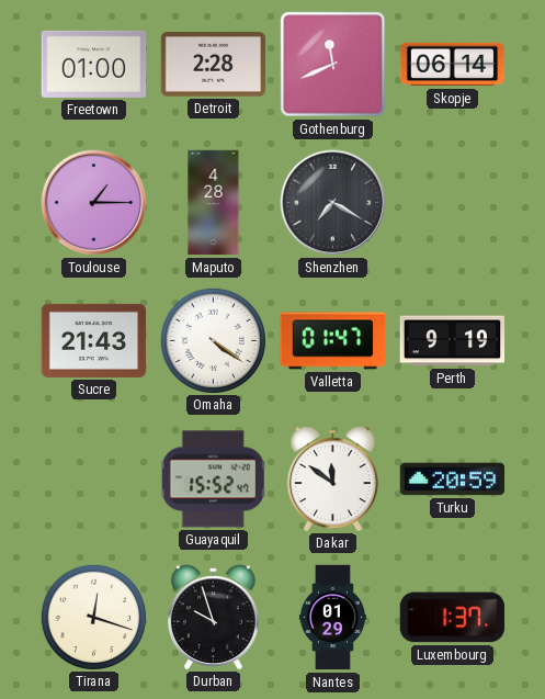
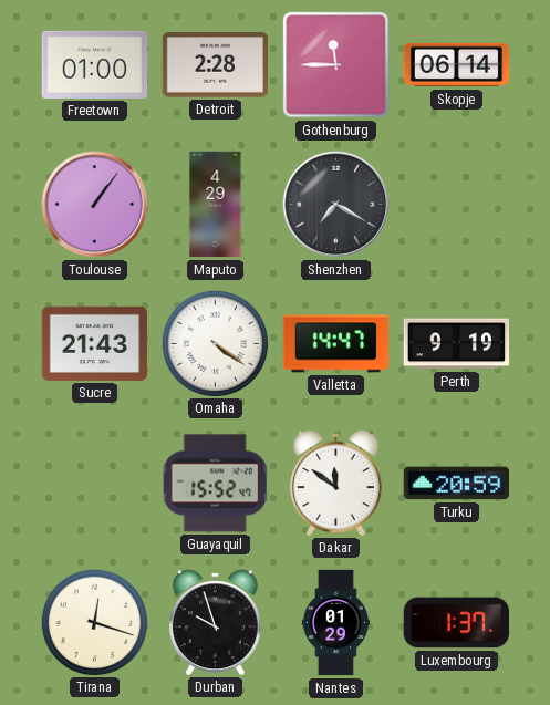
Gothenburg: 11:41 -> 11:45
Toulouse: 1:15 -> 1:06
Maputo: 4:28 -> 4:29
Valletta: 01:47 -> 14:47
